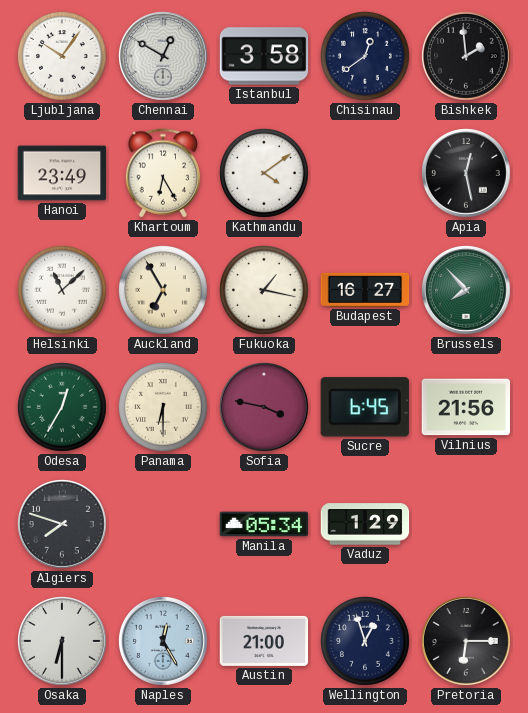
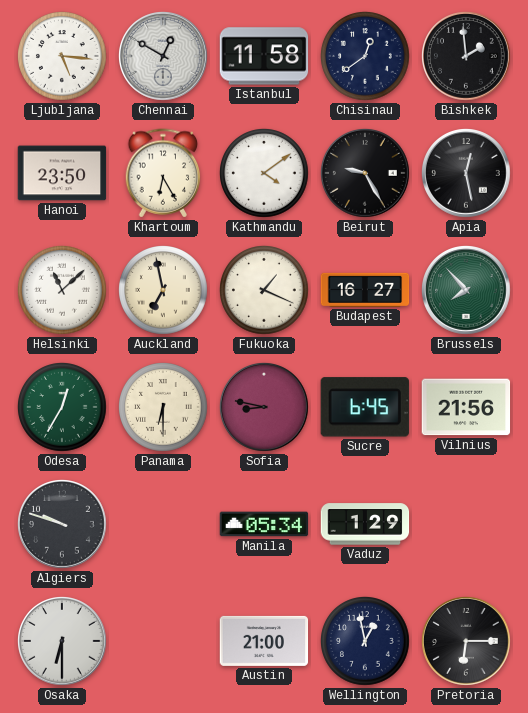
Ljubljana: 10:06 -> 5:16
Istanbul: 3:58 -> 11:58
Hanoi: 23:49 -> 23:50
Beirut: none -> 9:25
Auckland: 6:55 -> 6:58
Fukuoka: 1:17 -> 1:19
Sofia: 3:47 -> 8:47
Algiers: 7:48 -> 9:48
Naples: 12:25 -> none
Wellington: 12:57 -> 12:58
